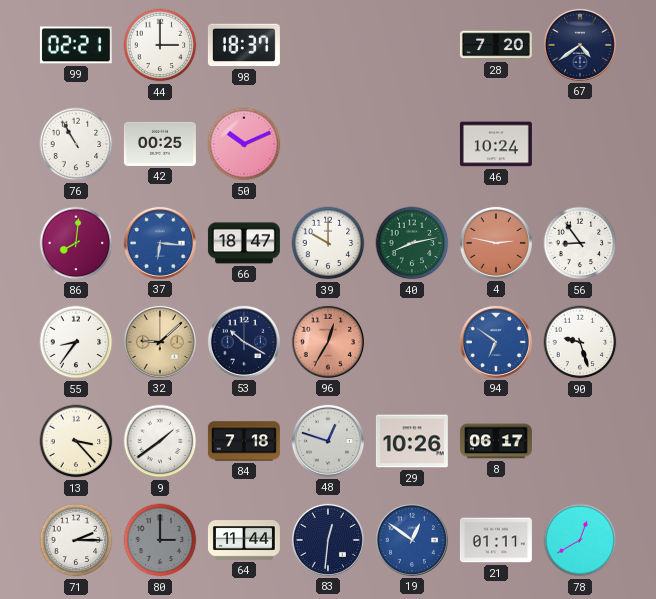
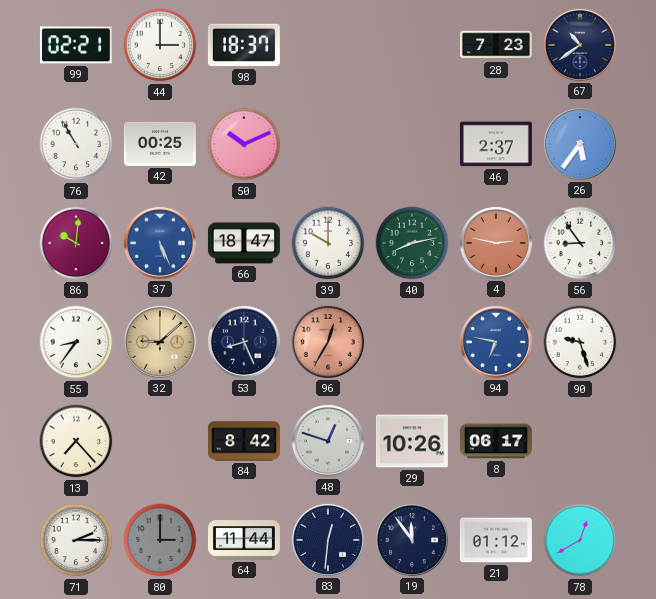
28: 7:20 -> 7:23
67: 4:39 -> 10:39
46: 10:24 -> 2:37
26: none -> 5:36
86: 8:01 -> 10:01
37: 6:16 -> 5:26
53: 10:20 -> 8:26
94: 6:51 -> 6:47
13: 3:23 -> 7:23
9: 1:39 -> none
84: 7:18 -> 8:42
19: 12:51 -> 11:54
19 dial: blue -> navy
21: 01:11 -> 01:12
